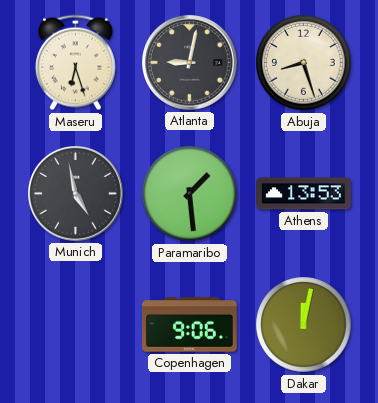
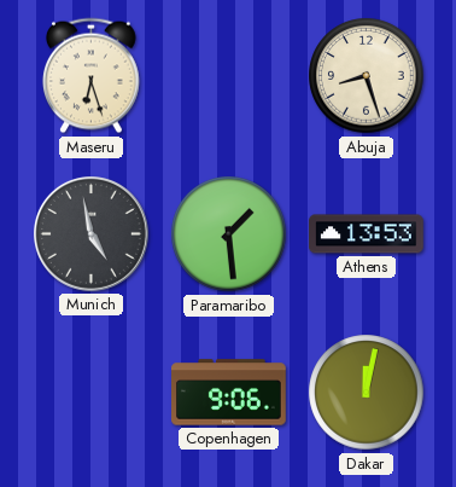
Atlanta: 9:02 -> none
